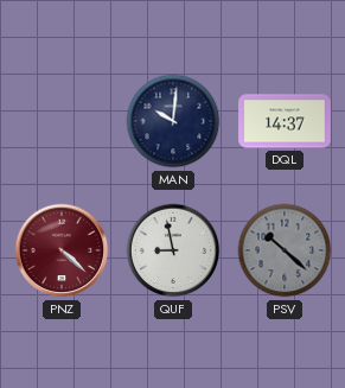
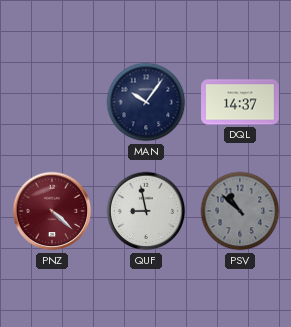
MAN: 10:01 -> 10:06
PSV: 10:22 -> 10:52
